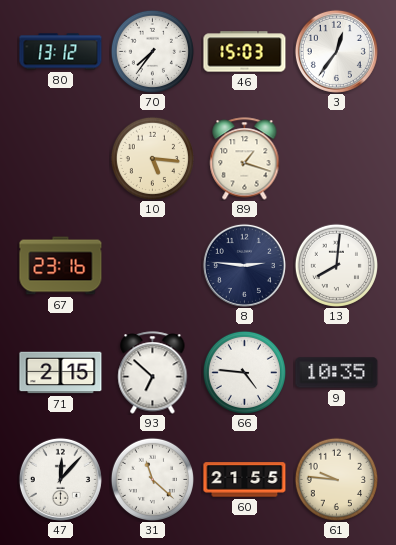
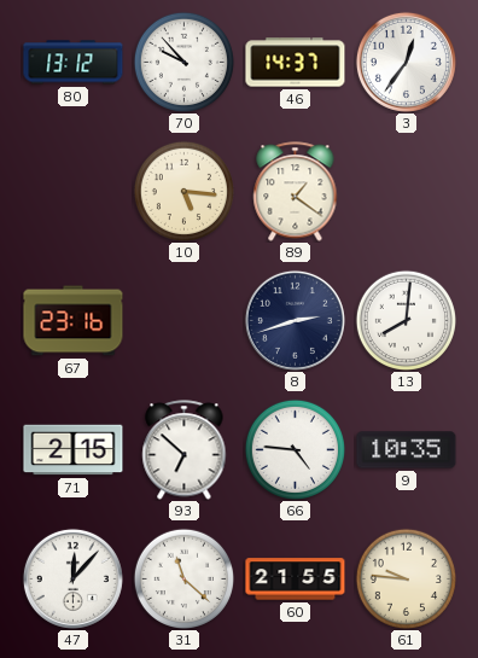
70: 7:36 -> 9:53
46: 15:03 -> 14:37
89: 1:18 -> 1:21
8: 2:46 -> 2:42
